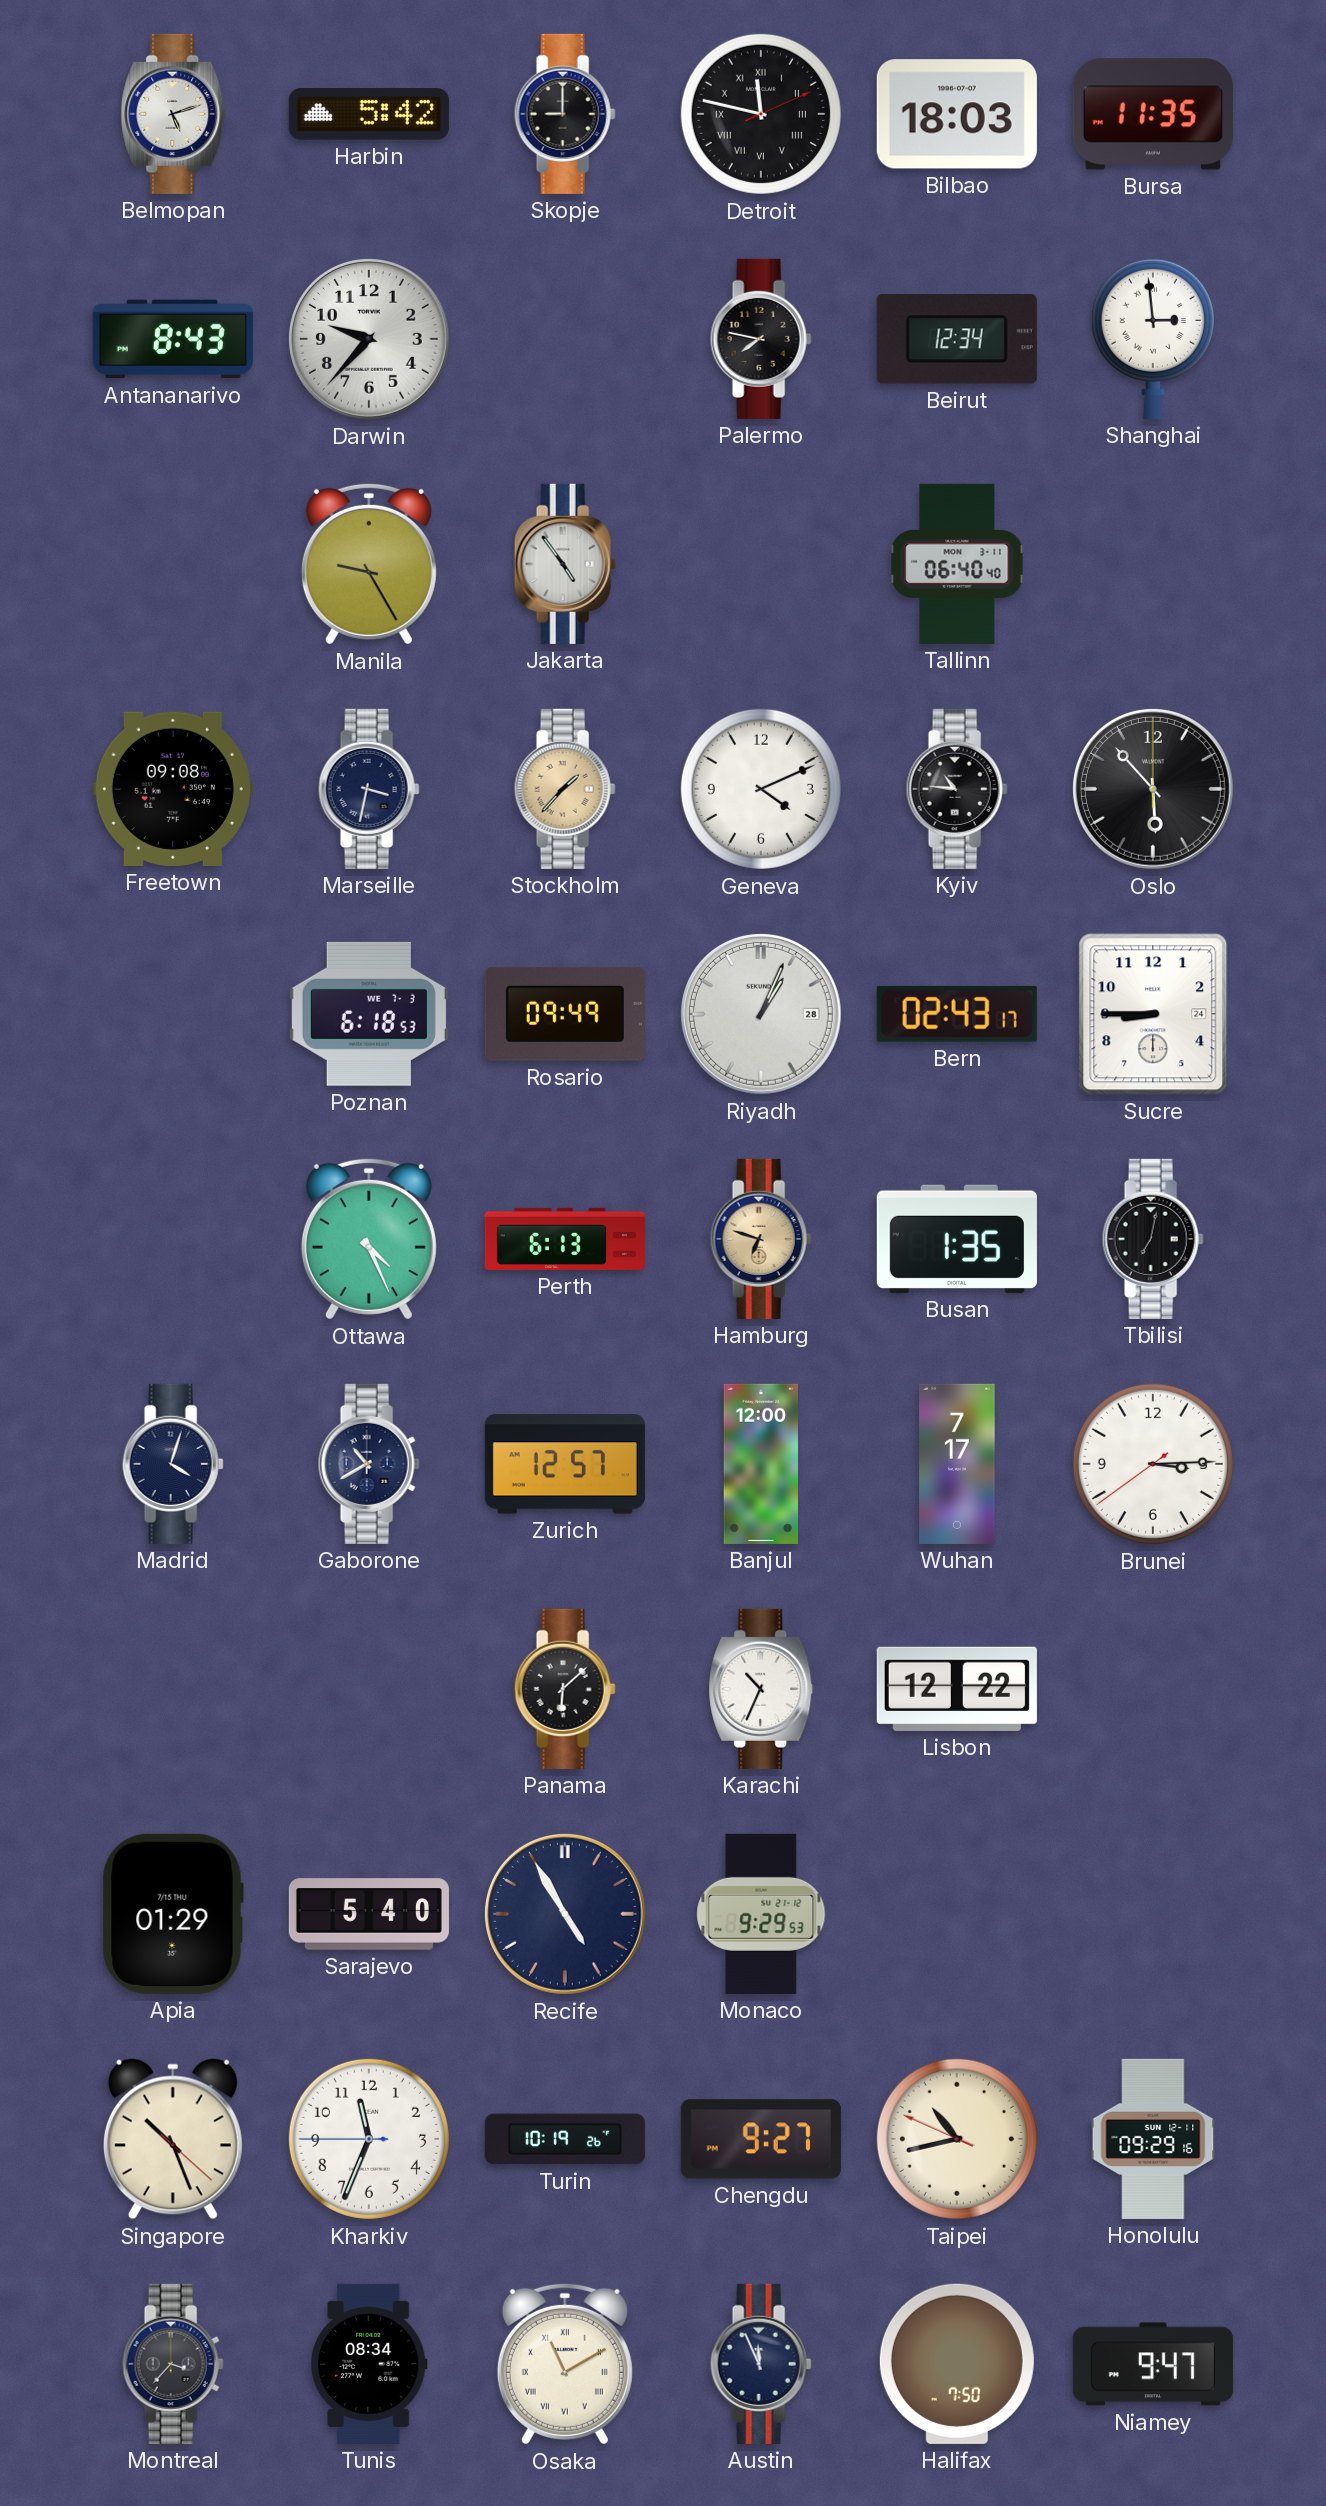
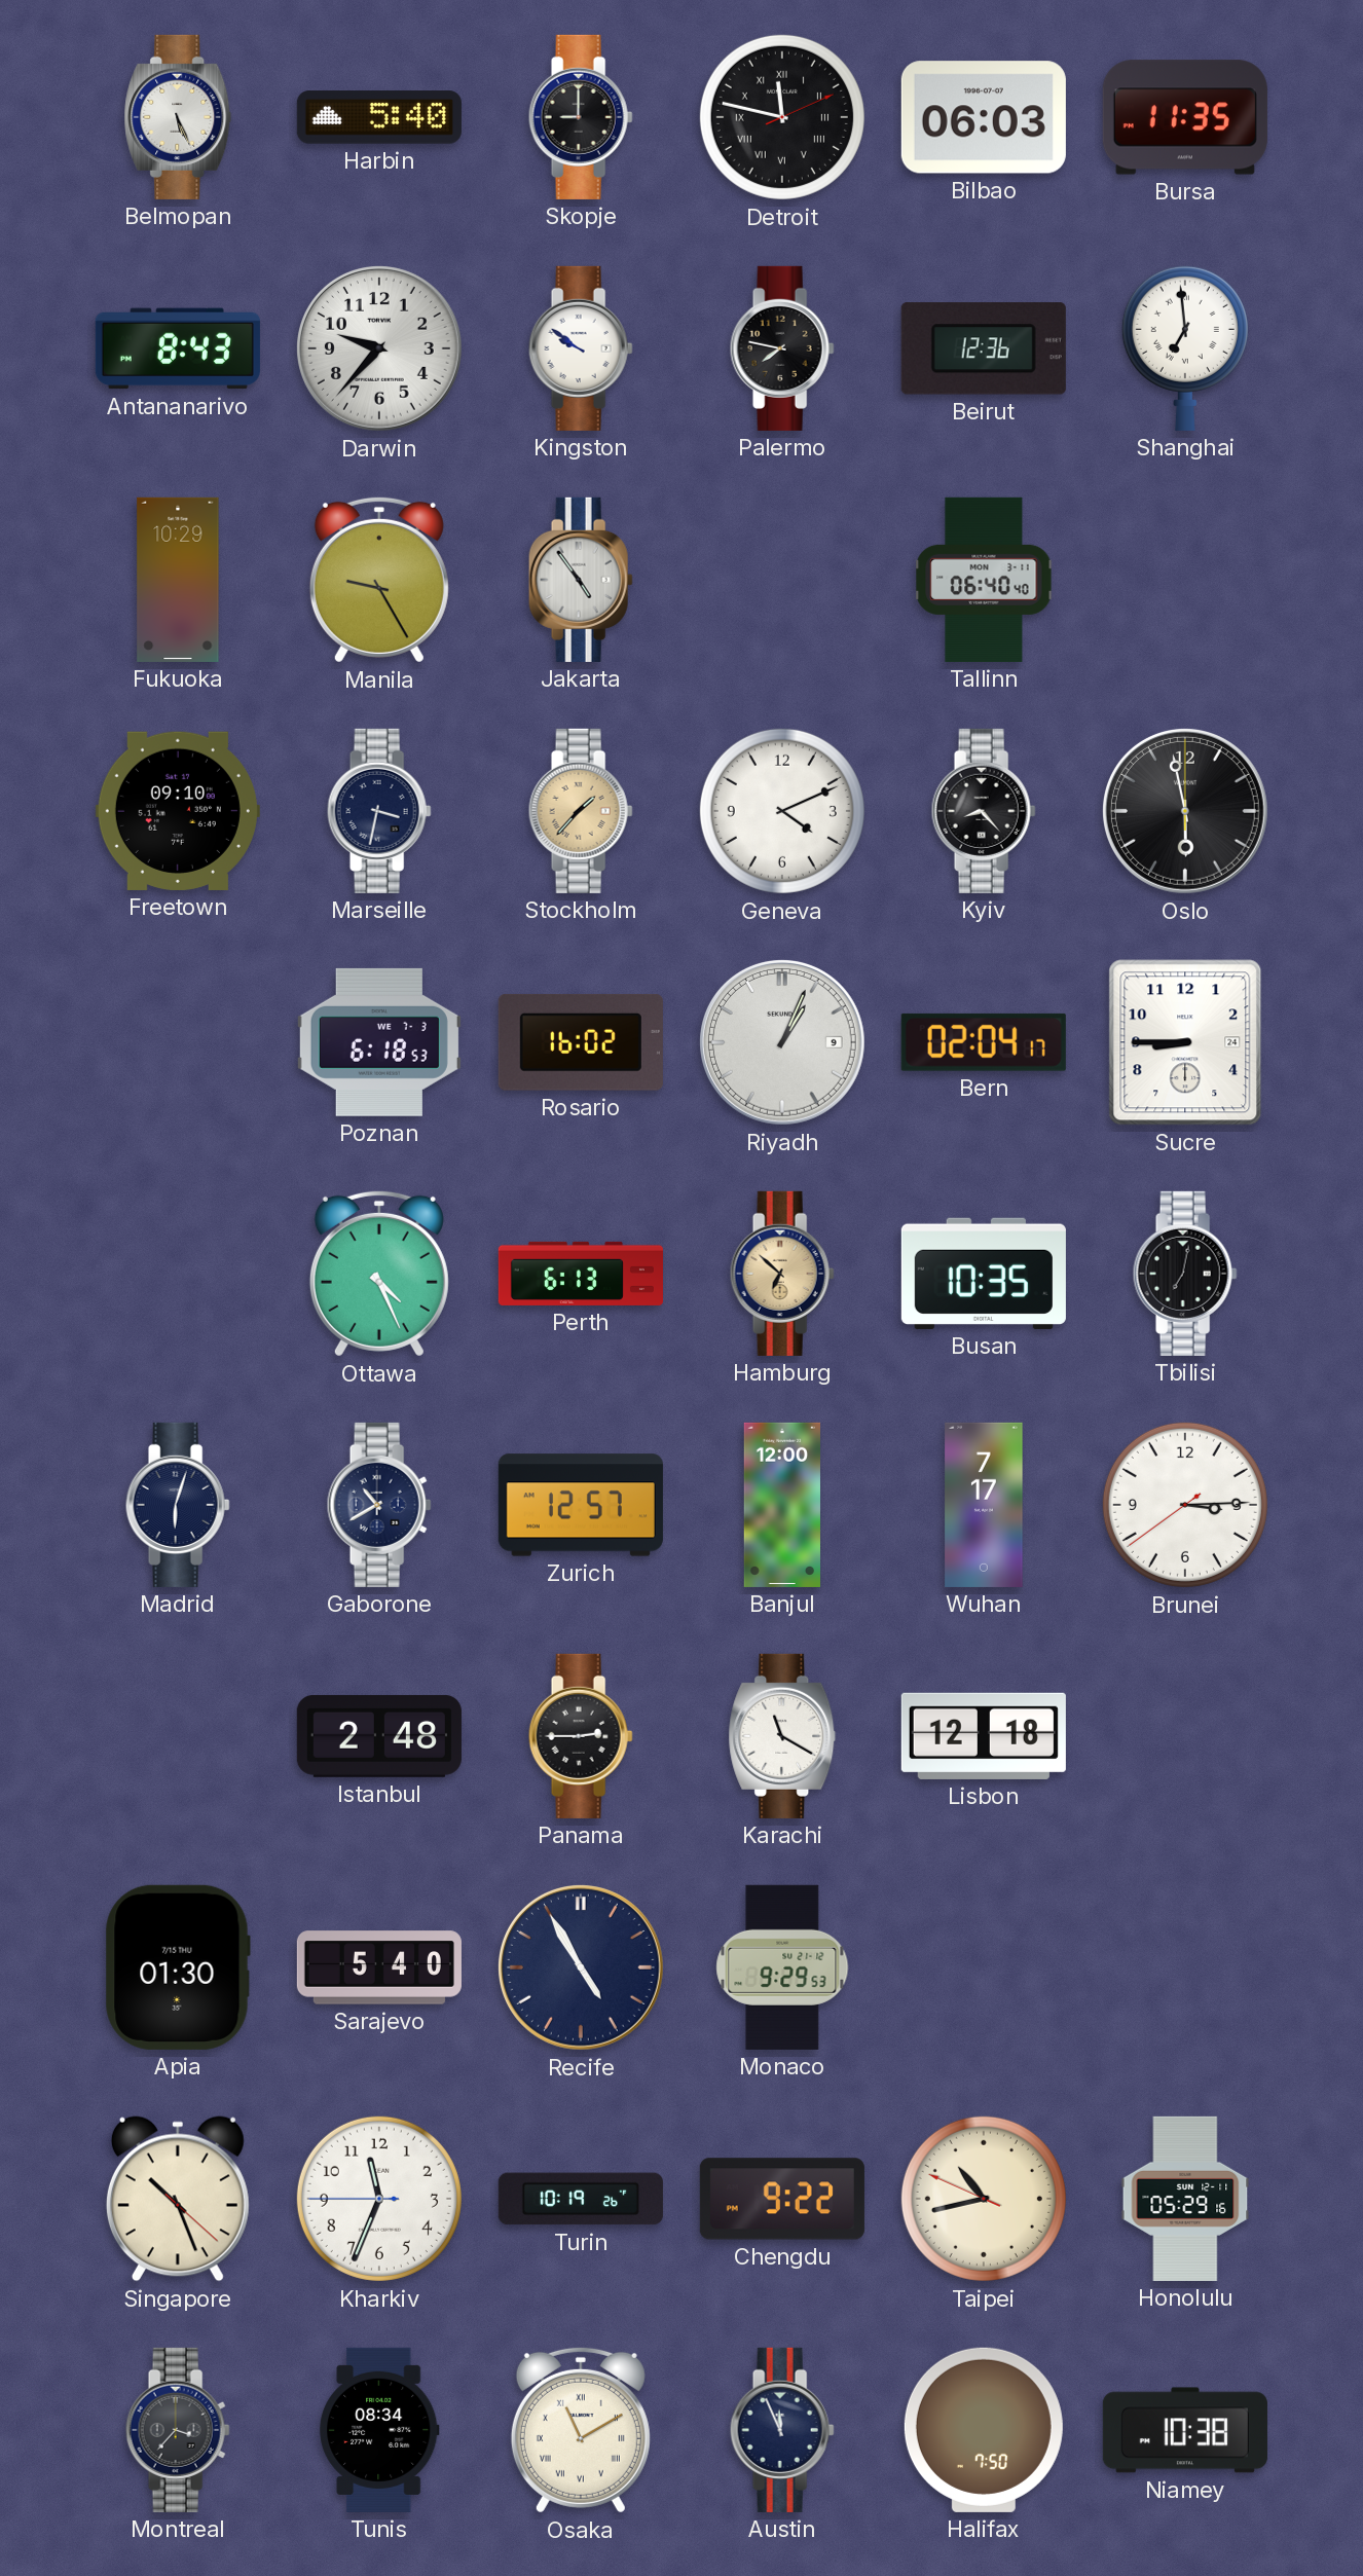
Belmopan: 5:12 -> 5:26
Harbin: 5:42 -> 5:40
Bilbao: 18:03 -> 06:03
Kingston: none -> 9:51
Beirut: 12:34 -> 12:36
Shanghai: 2:59 -> 6:59
Fukuoka: none -> 10:29
Freetown: 09:08 -> 09:10
Kyiv: 10:46 -> 8:23
Oslo: 5:53 -> 5:58
Rosario: 09:49 -> 16:02
Riyadh date: 28 -> 9
Bern: 02:43 -> 02:04
Hamburg: 6:48 -> 6:52
Busan: 1:35 -> 10:35
Madrid: 4:03 -> 6:03
Istanbul: none -> 2:48
Panama: 6:08 -> 2:45
Karachi: 10:34 -> 11:20
Lisbon: 12:22 -> 12:18
Apia: 01:29 -> 01:30
Chengdu: 9:27 -> 9:22
Honolulu: 09:29 -> 05:29
Niamey: 9:47 -> 10:38
